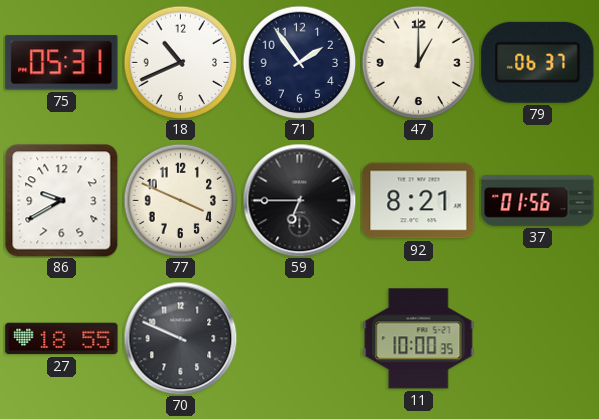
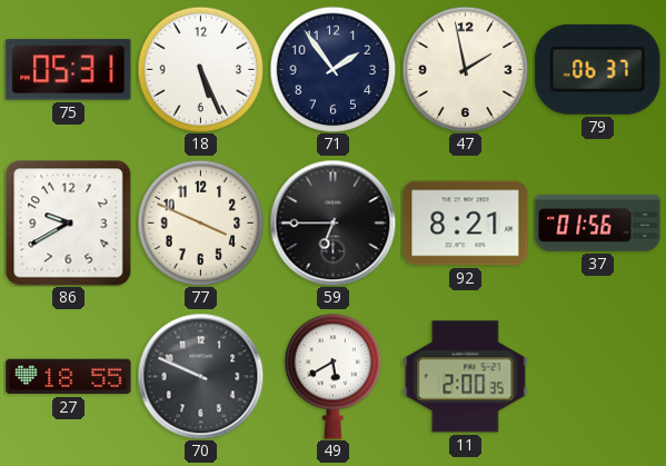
18: 10:41 -> 5:26
47: 1:00 -> 1:58
49: none -> 5:40
11: 10:00 -> 2:00
